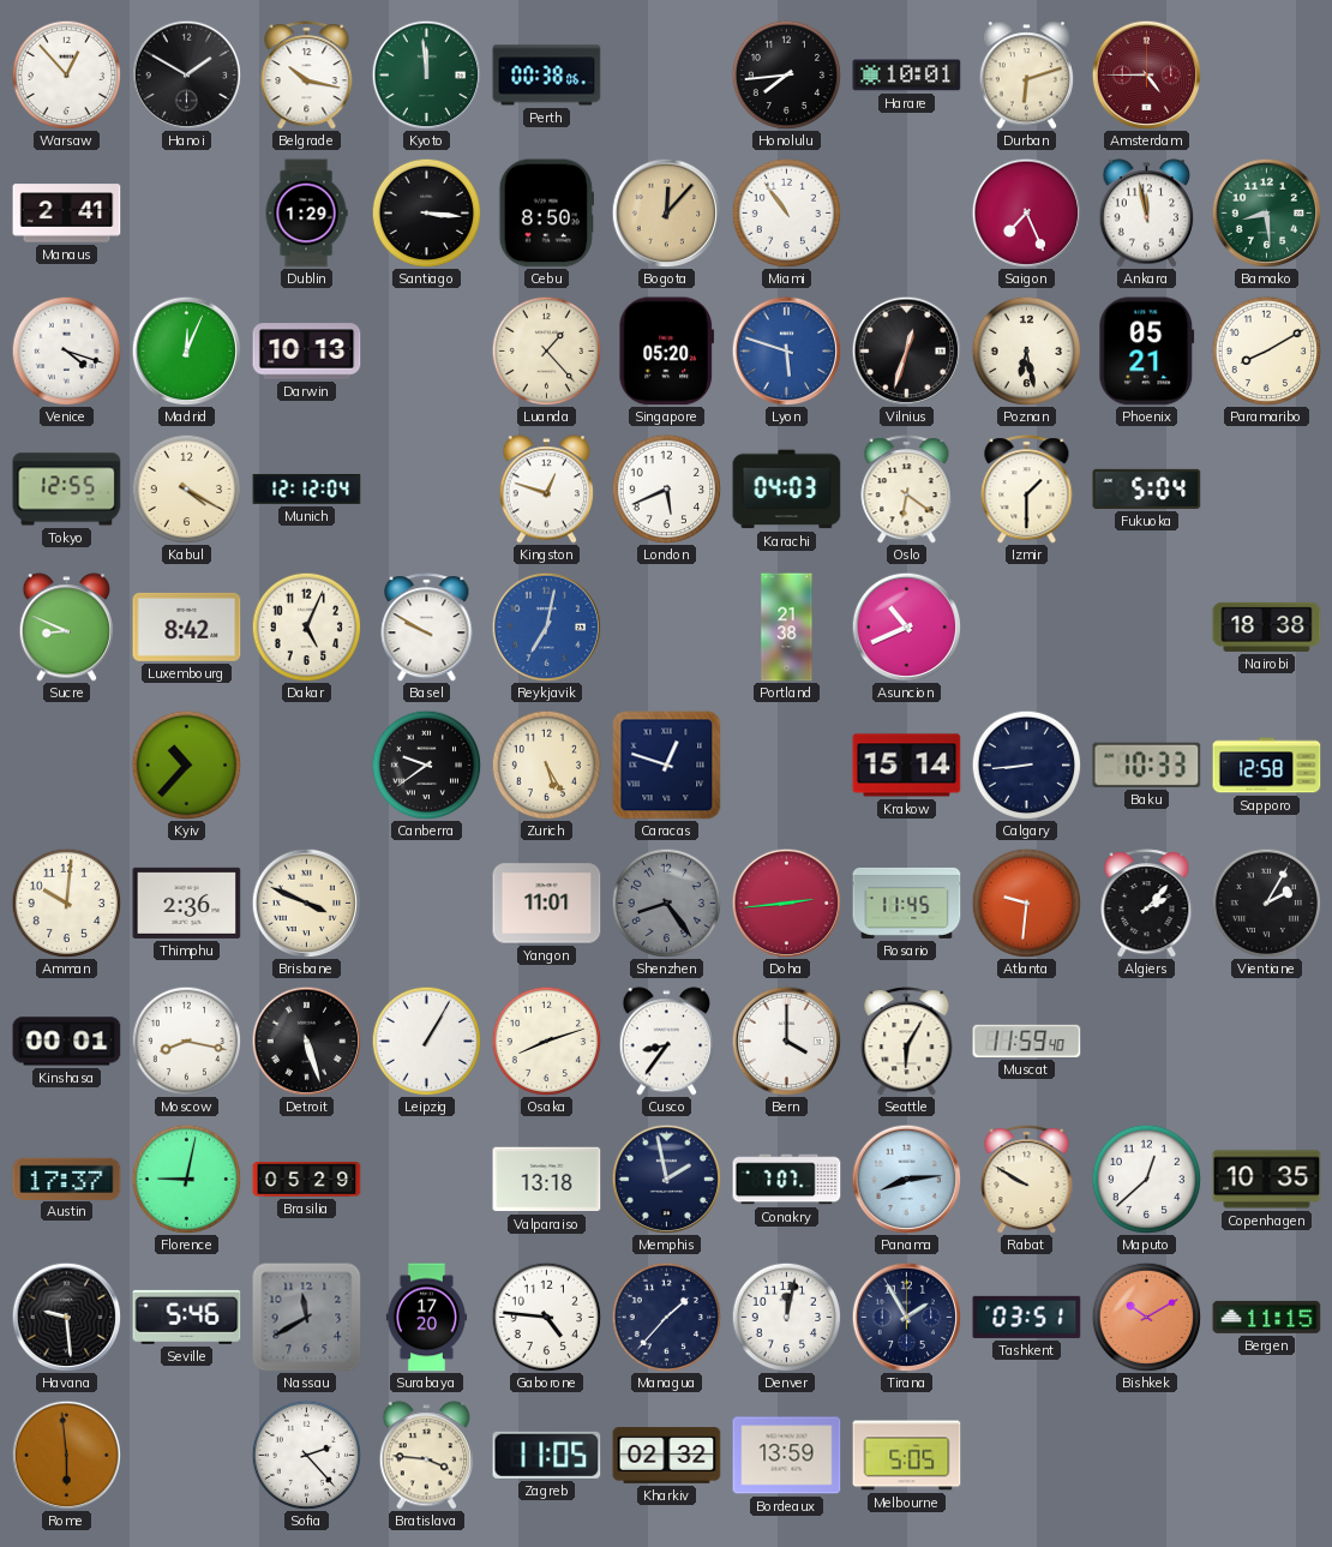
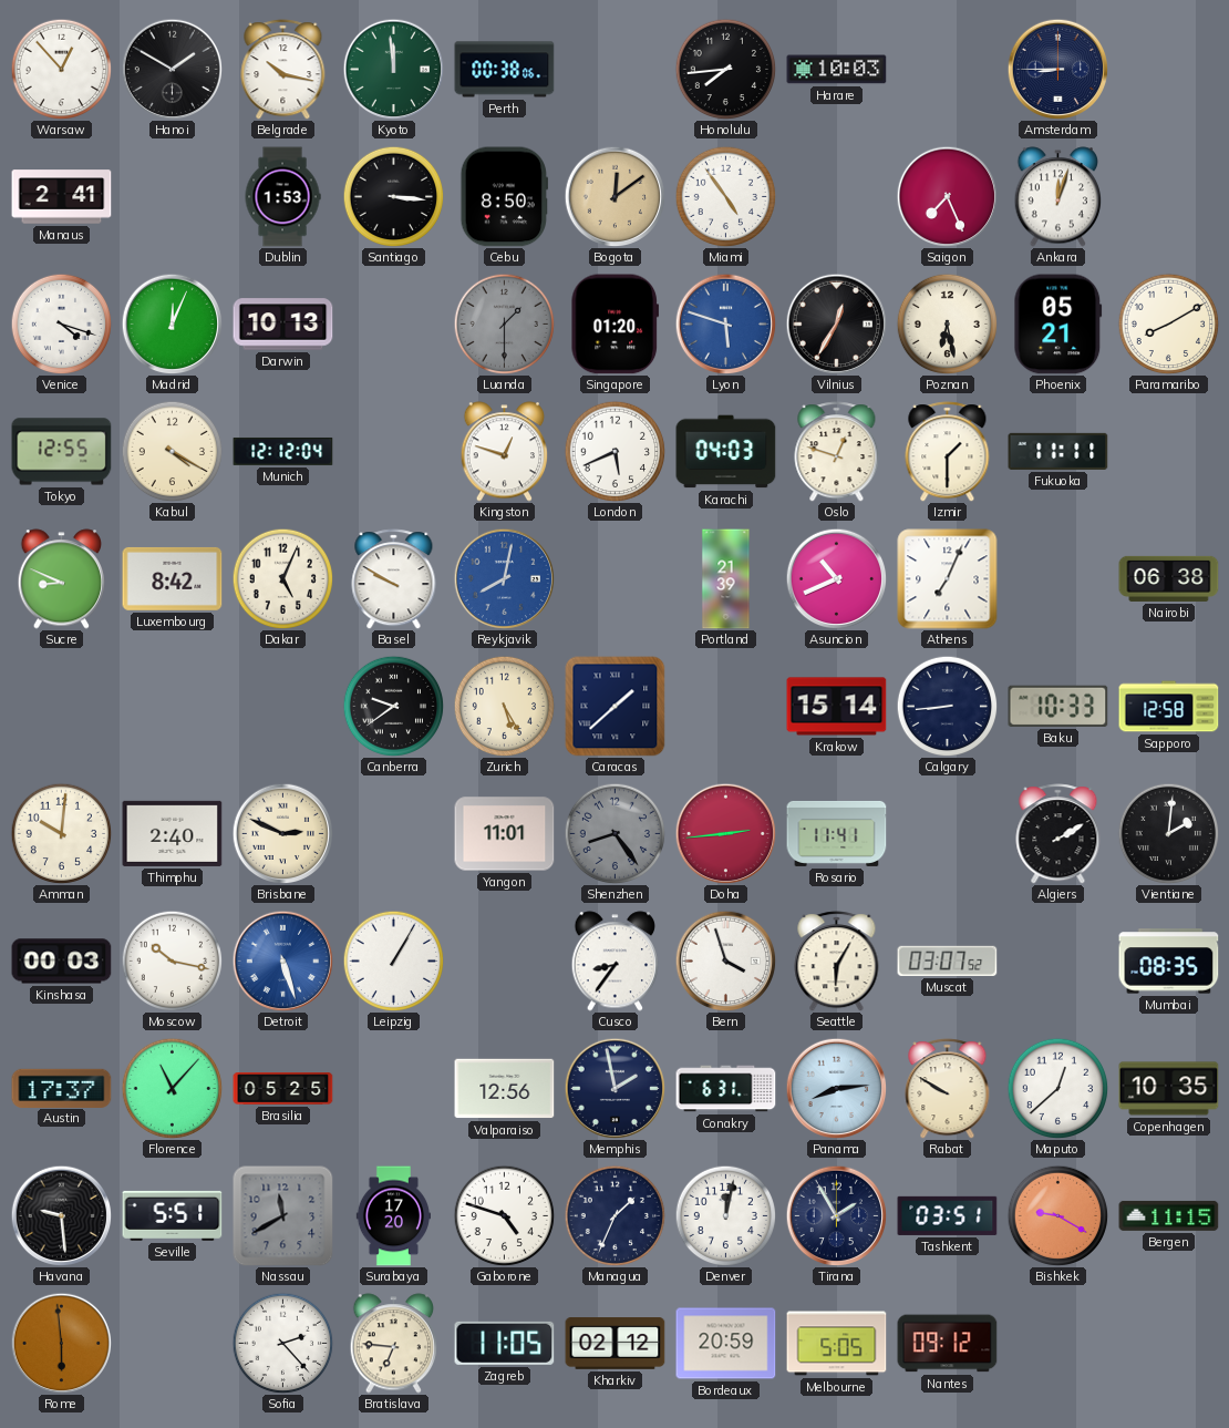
Harare: 10:01 -> 10:03
Durban: 6:12 -> none
Amsterdam: 4:45 -> 8:45
Amsterdam dial: burgundy -> navy
Dublin: 1:29 -> 1:53
Bogota: 12:07 -> 12:09
Miami: 10:54 -> 4:54
Ankara: 11:58 -> 12:03
Bamako: 8:29 -> none
Luanda: 1:23 -> 1:30
Luanda dial: cream -> grey
Singapore: 05:20 -> 01:20
Vilnius: 12:33 -> 12:35
Oslo: 6:21 -> 12:48
Fukuoka: 5:04 -> 11:11
Reykjavik: 7:02 -> 8:02
Portland: 21:38 -> 21:39
Athens: none -> 7:04
Nairobi: 18:38 -> 06:38
Kyiv: 10:37 -> none
Caracas: 12:48 -> 1:38
Thimphu: 2:36 -> 2:40
Brisbane: 3:49 -> 2:49
Rosario: 11:45 -> 11:41
Atlanta: 9:31 -> none
Algiers: 2:07 -> 2:10
Vientiane: 2:05 -> 2:01
Kinshasa: 00:01 -> 00:03
Moscow: 8:17 -> 10:17
Detroit dial: black -> blue
Osaka: 8:12 -> none
Bern: 4:00 -> 3:57
Muscat: 11:59 -> 03:07
Mumbai: none -> 08:35
Florence: 9:02 -> 11:07
Brasilia: 05:29 -> 05:25
Valparaiso: 13:18 -> 12:56
Conakry: 7:07 -> 6:31
Seville: 5:46 -> 5:51
Gaborone: 4:46 -> 4:48
Managua: 1:37 -> 1:34
Bishkek: 10:10 -> 9:20
Bratislava: 3:46 -> 6:46
Kharkiv: 02:32 -> 02:12
Bordeaux: 13:59 -> 20:59
Nantes: none -> 09:12
